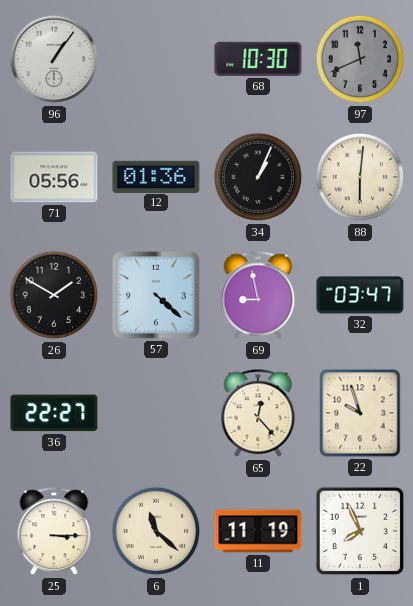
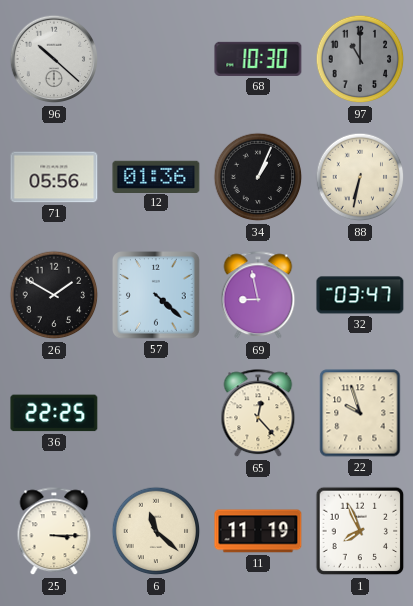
96: 1:06 -> 10:22
97: 11:41 -> 11:00
88: 6:01 -> 6:32
36: 22:27 -> 22:25
